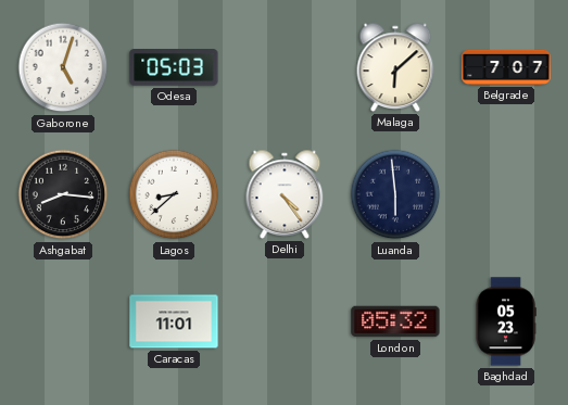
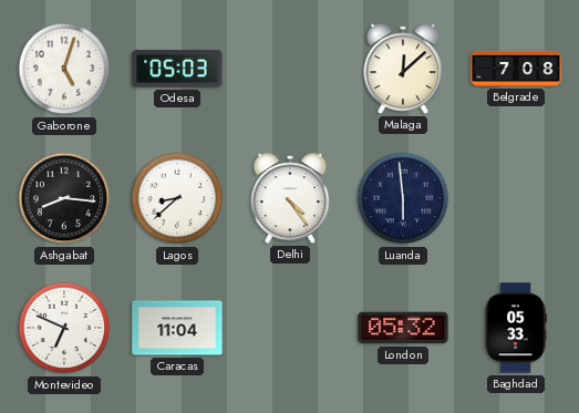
Malaga: 6:08 -> 12:08
Belgrade: 7:07 -> 7:08
Montevideo: none -> 6:49
Caracas: 11:01 -> 11:04
Baghdad: 05:23 -> 05:33
